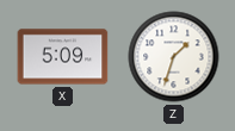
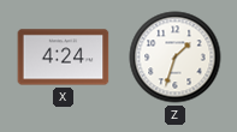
X: 5:09 -> 4:24
